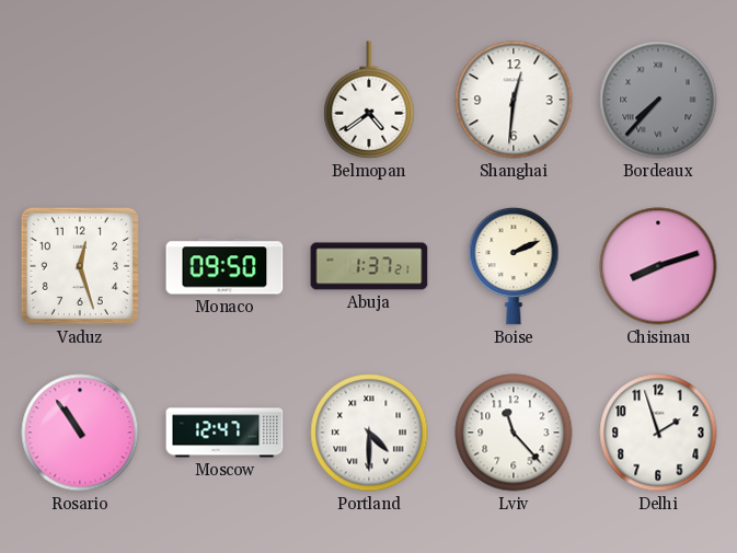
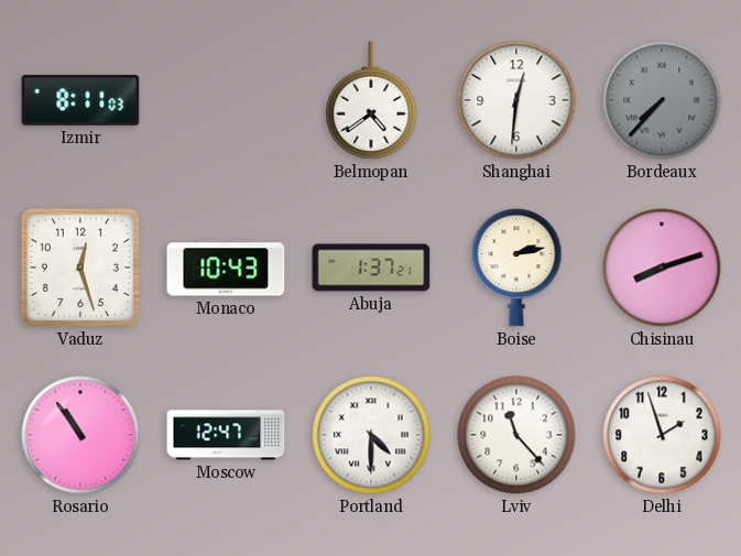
Izmir: none -> 8:11
Monaco: 09:50 -> 10:43
Boise: 2:11 -> 2:13
